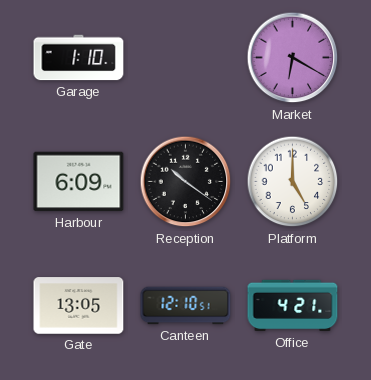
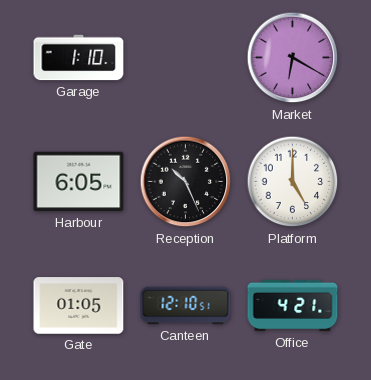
Harbour: 6:09 -> 6:05
Reception: 10:21 -> 10:26
Gate: 13:05 -> 01:05
